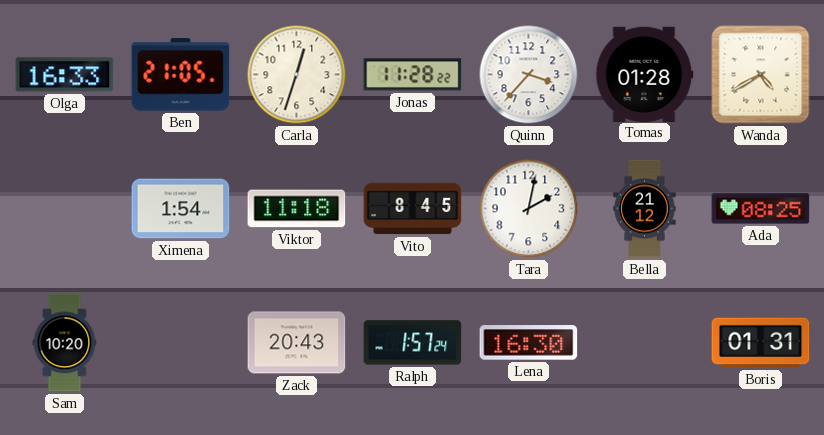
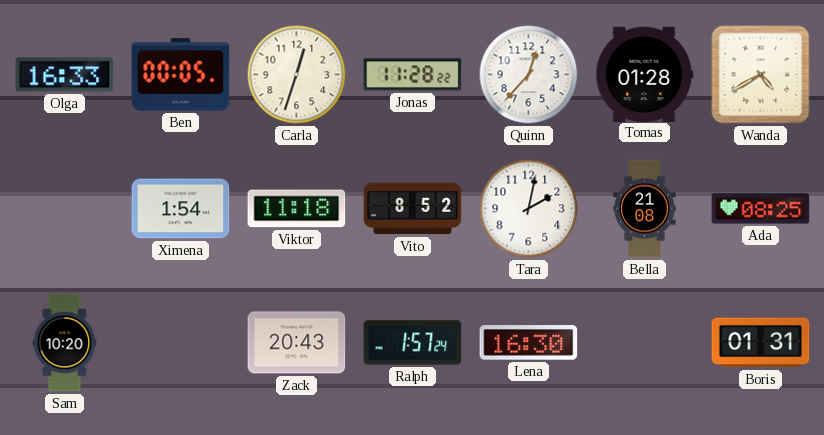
Ben: 21:05 -> 00:05
Quinn: 3:37 -> 12:37
Vito: 8:45 -> 8:52
Bella: 21:12 -> 21:08
